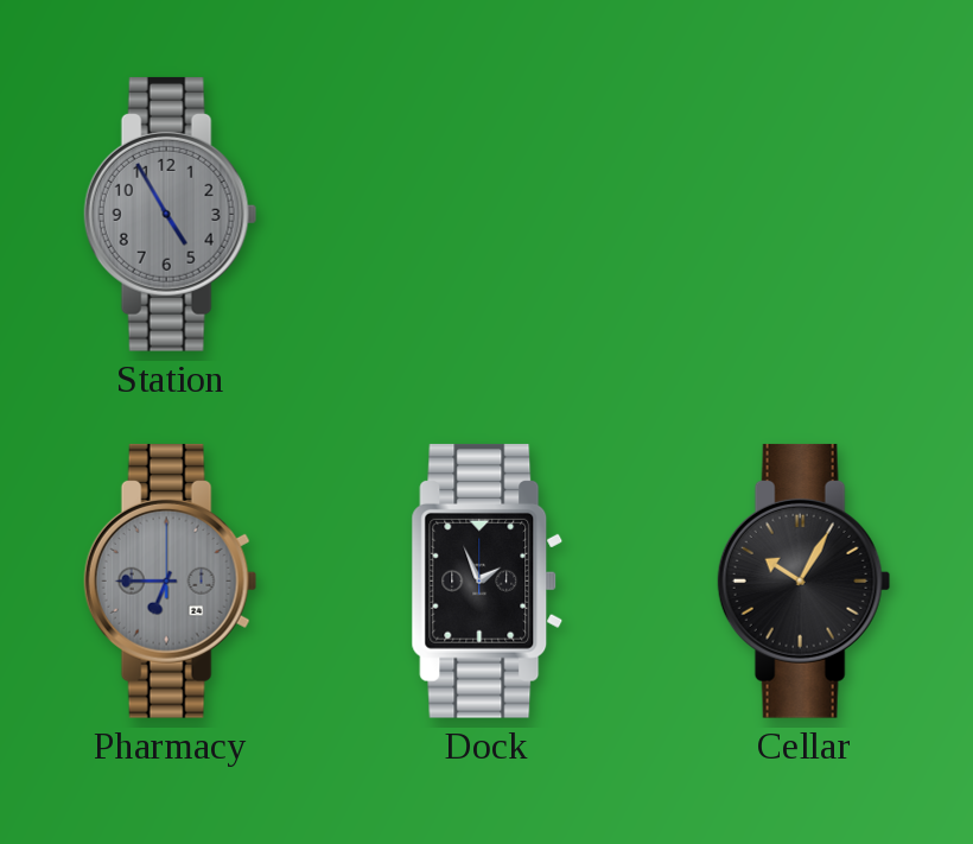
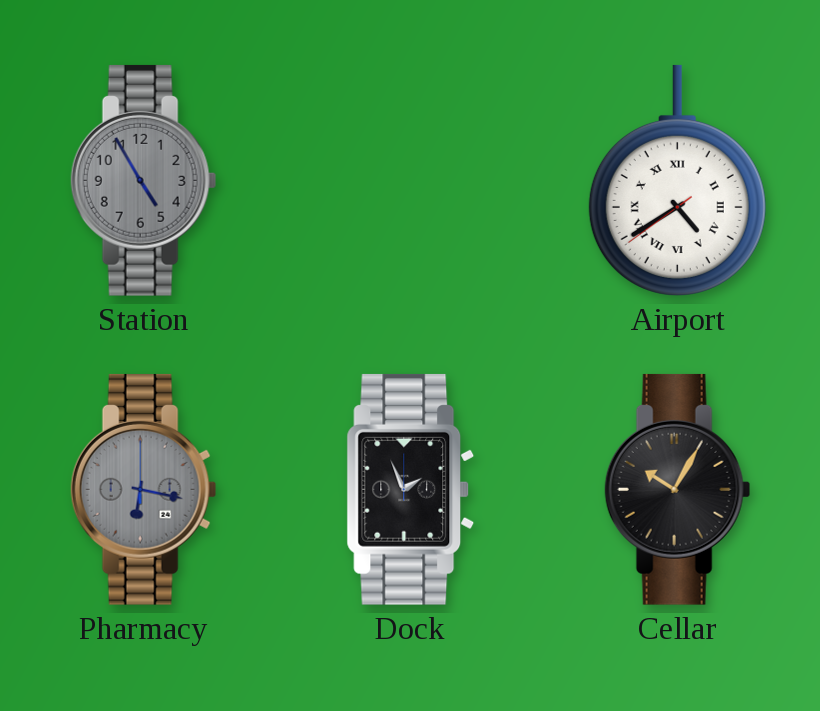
Airport: none -> 4:39
Pharmacy: 6:45 -> 6:17
